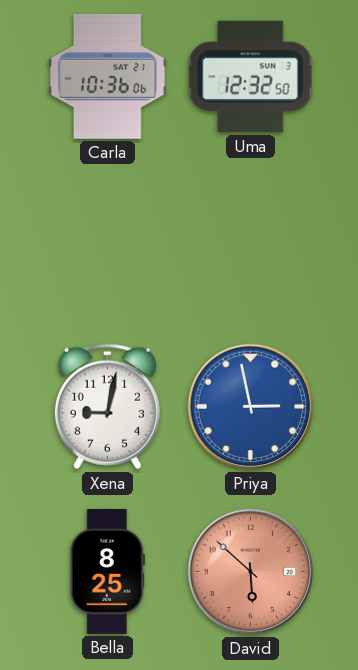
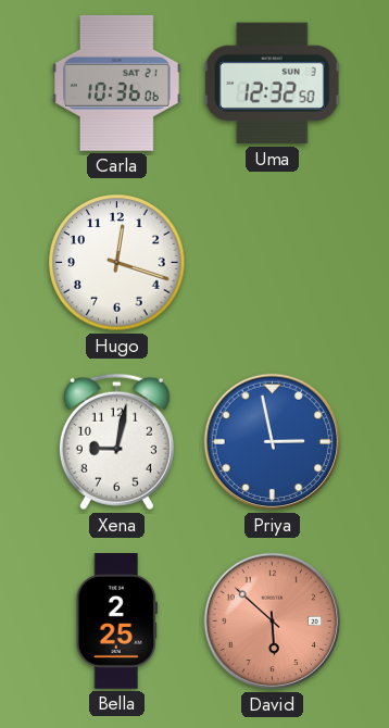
Hugo: none -> 12:18
Bella: 8:25 -> 2:25
